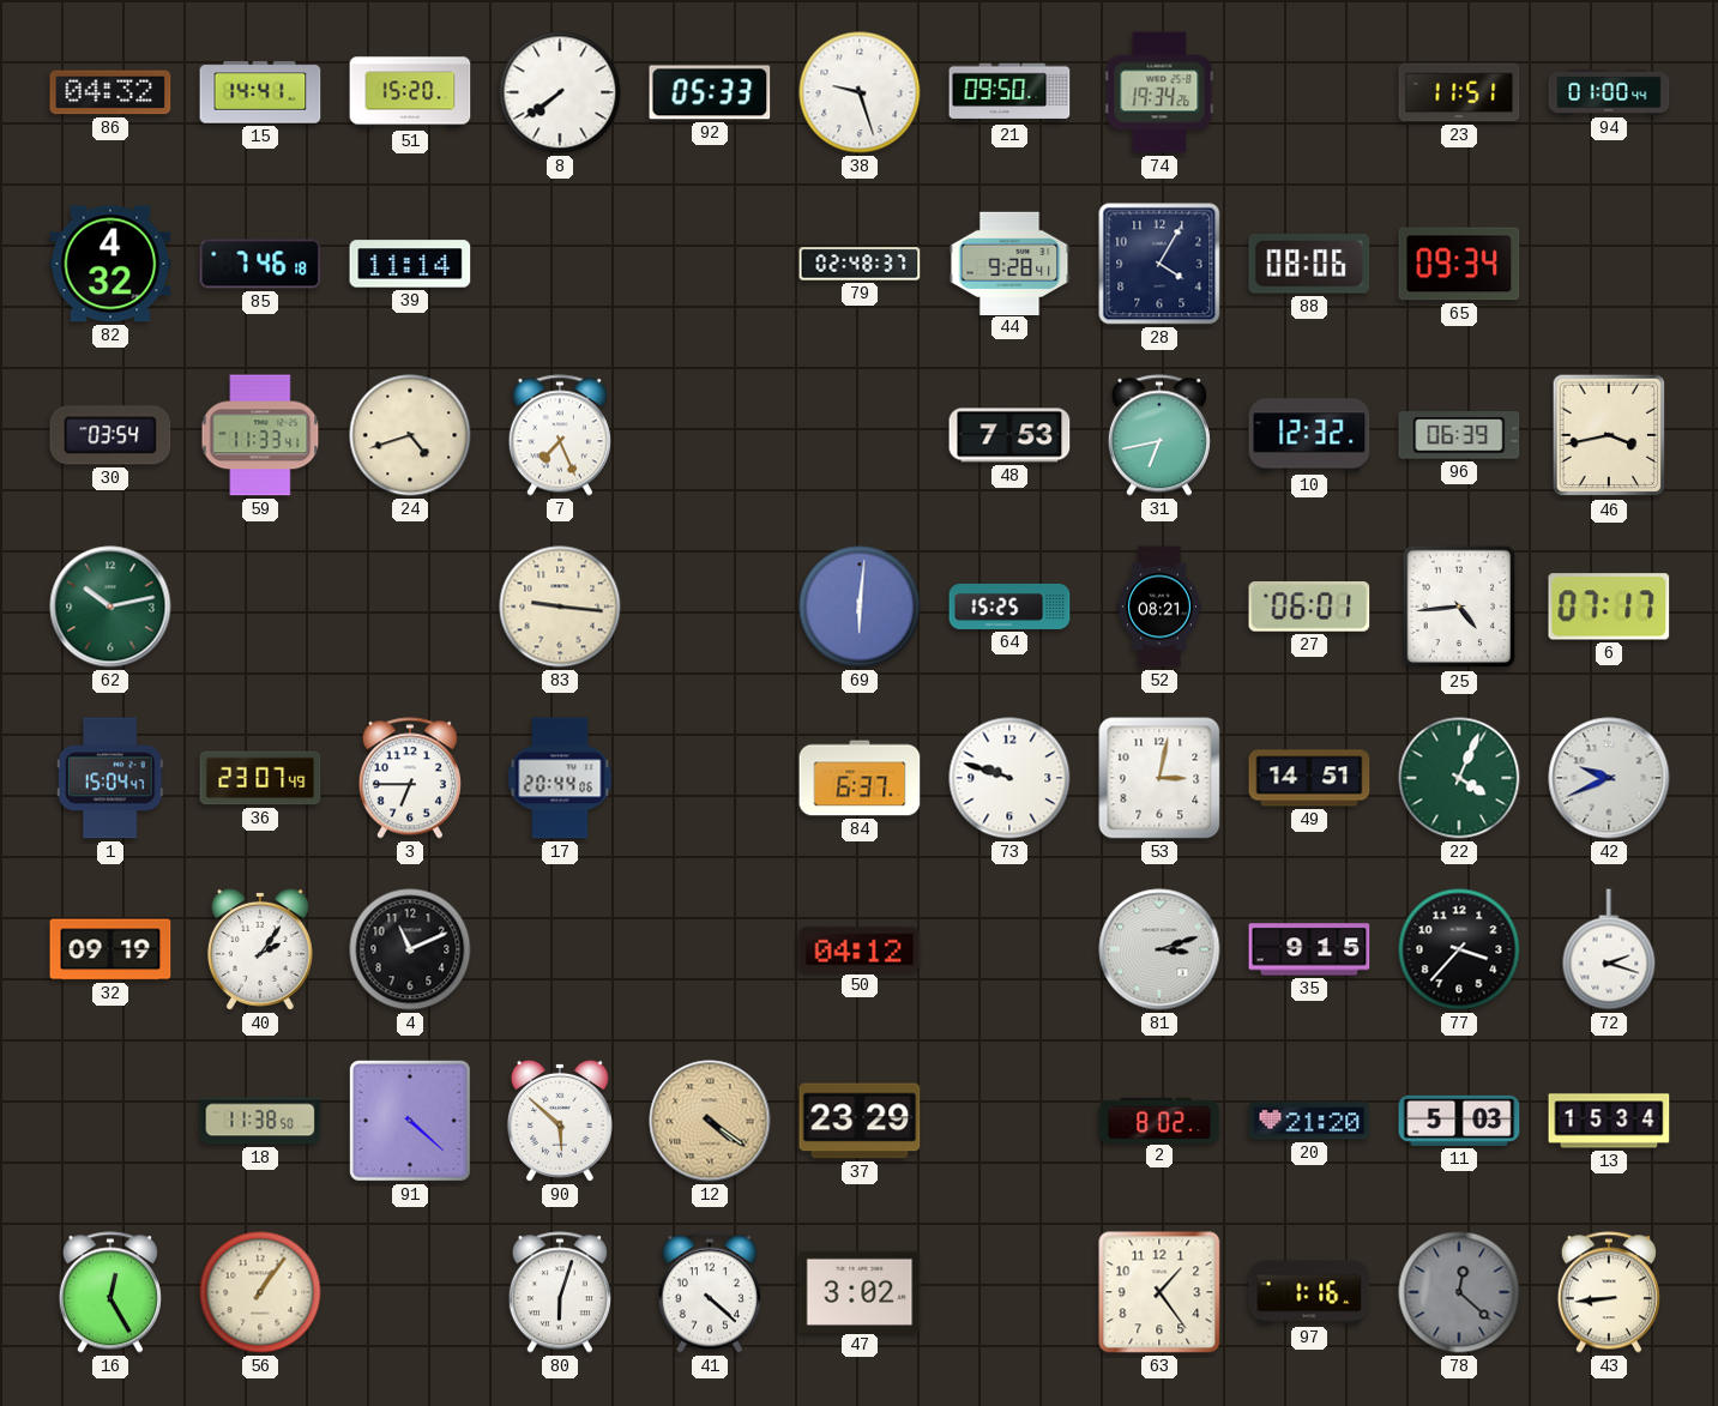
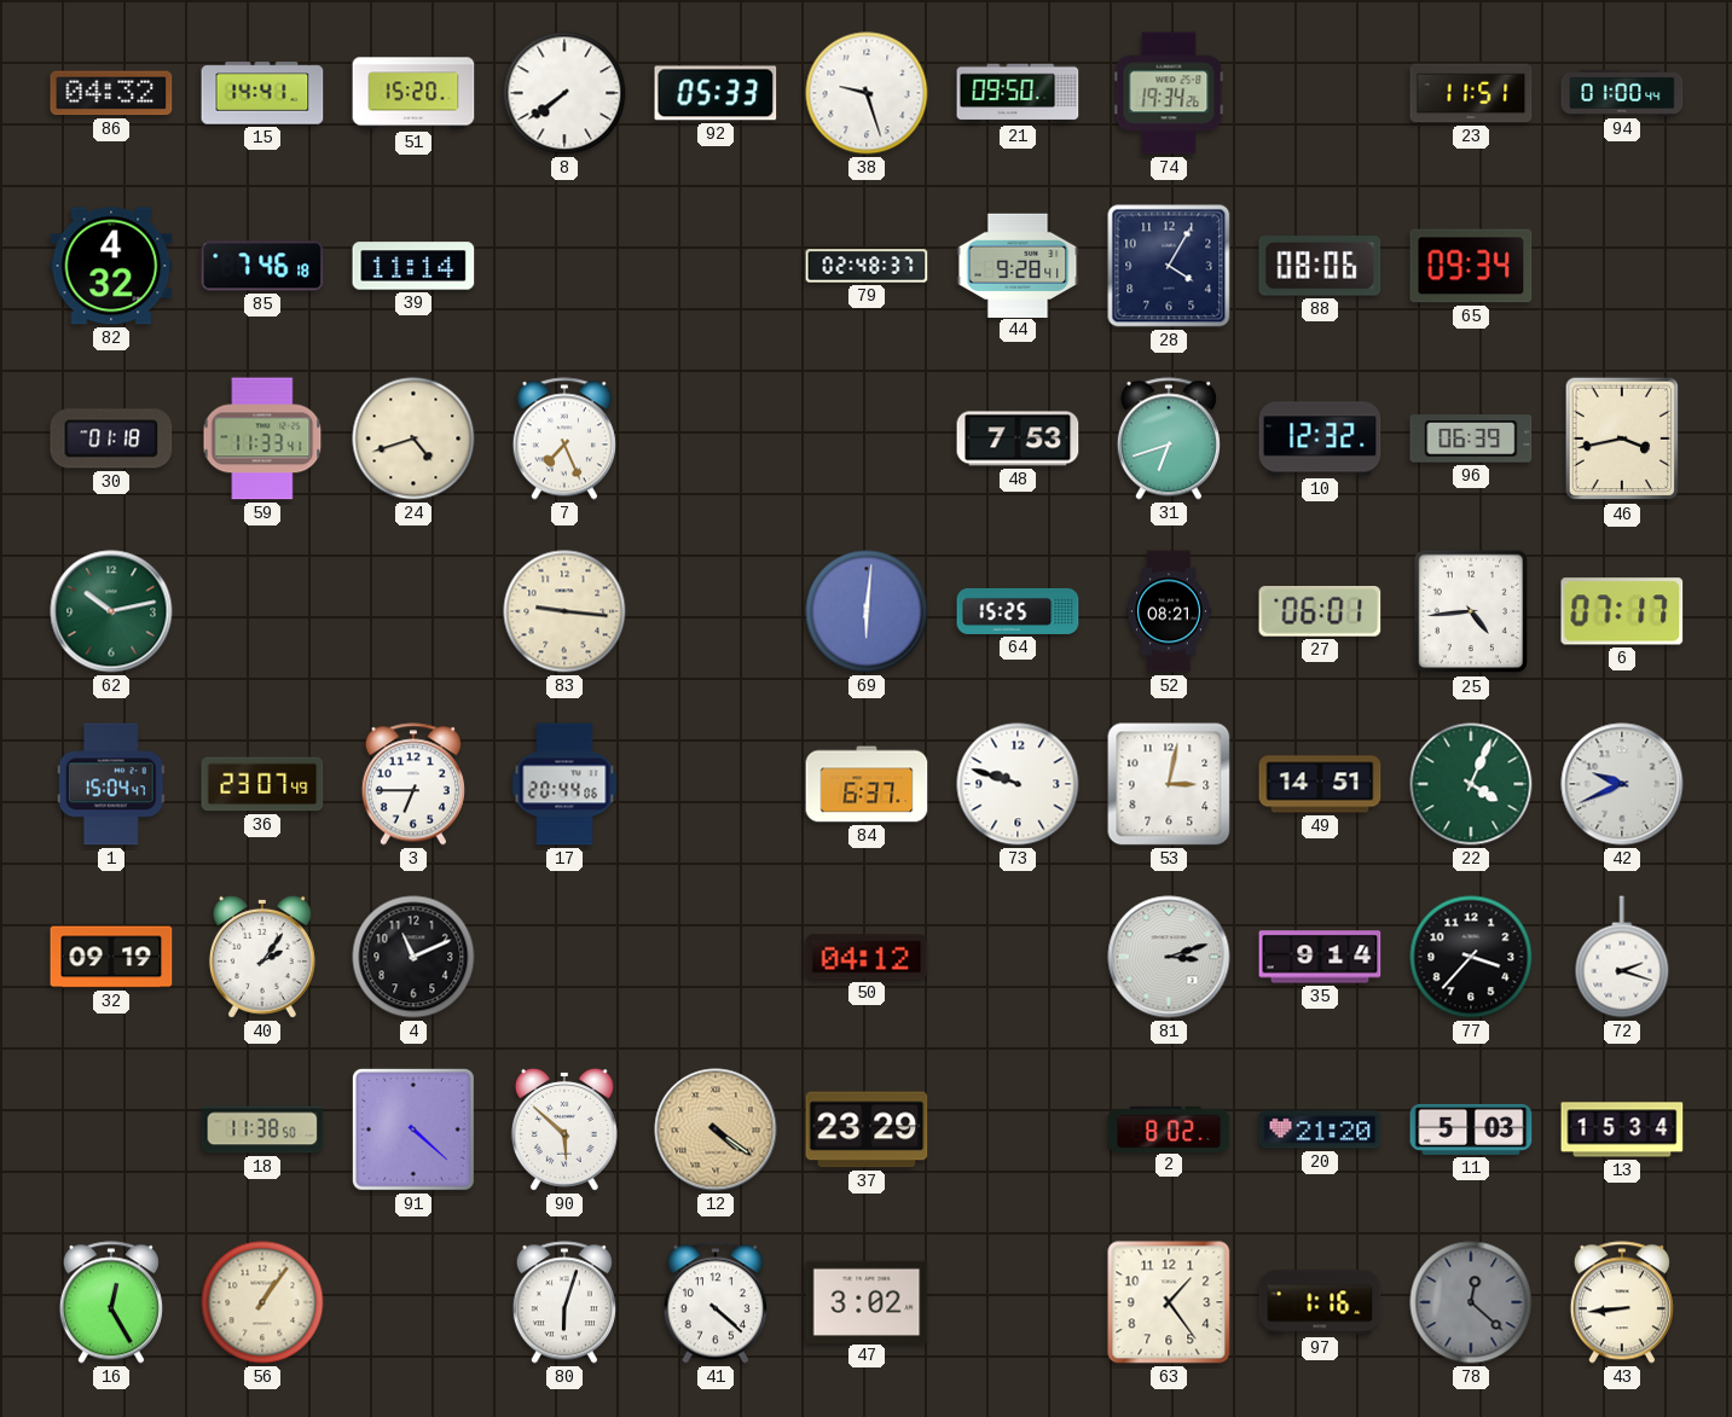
30: 03:54 -> 01:18
31: 6:43 -> 6:42
35: 9:15 -> 9:14
